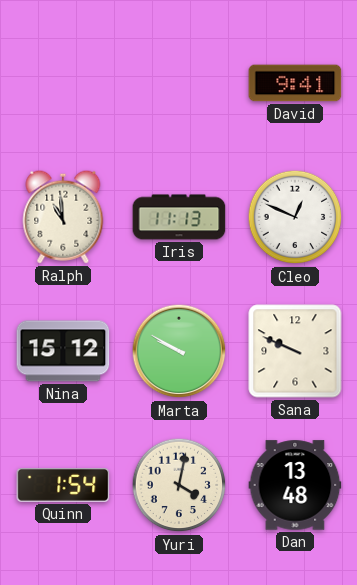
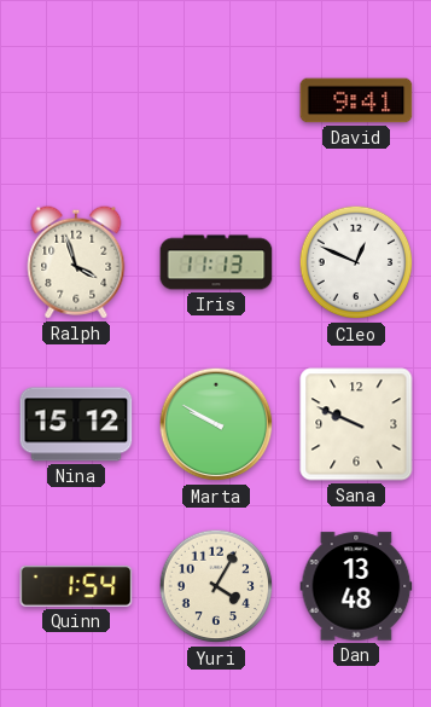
Ralph: 10:59 -> 3:57
Yuri: 4:02 -> 4:05
